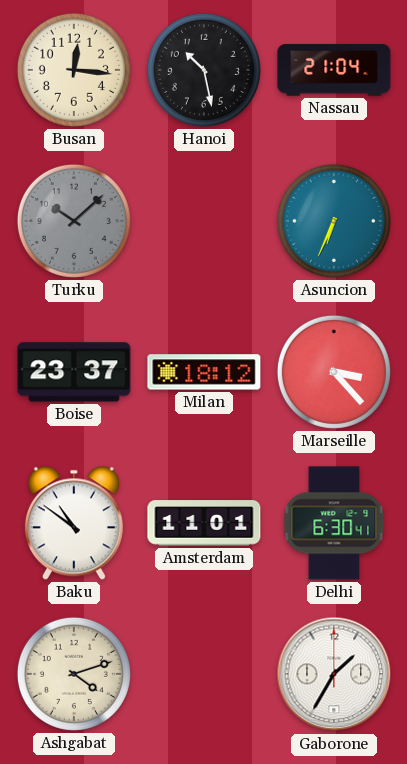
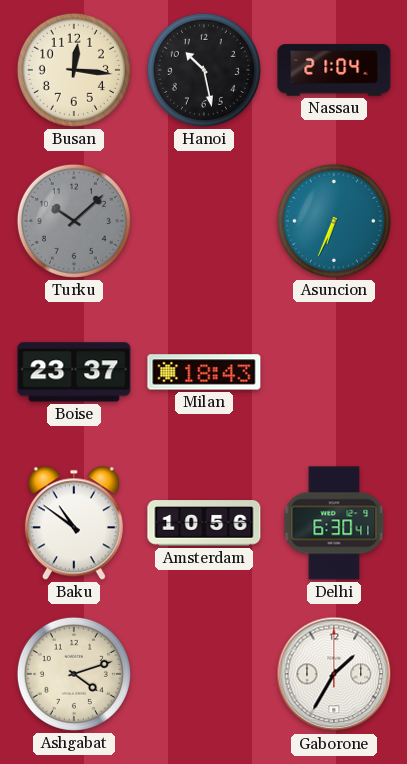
Milan: 18:12 -> 18:43
Marseille: 3:23 -> none
Amsterdam: 11:01 -> 10:56
